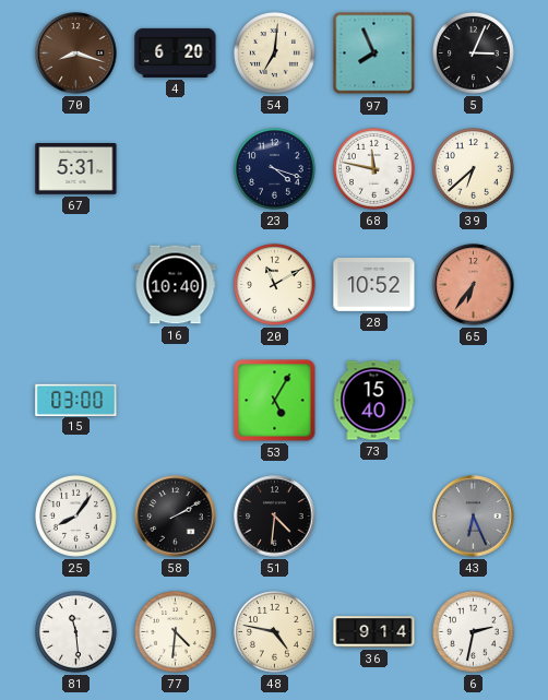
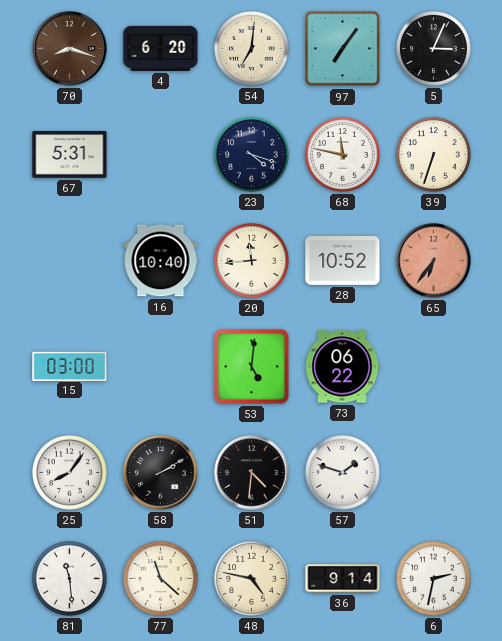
97: 7:56 -> 7:06
39: 6:38 -> 6:33
20: 11:10 -> 11:44
53: 5:05 -> 5:01
73: 15:40 -> 06:22
57: none -> 1:48
43: 6:26 -> none
77: 4:31 -> 11:22
